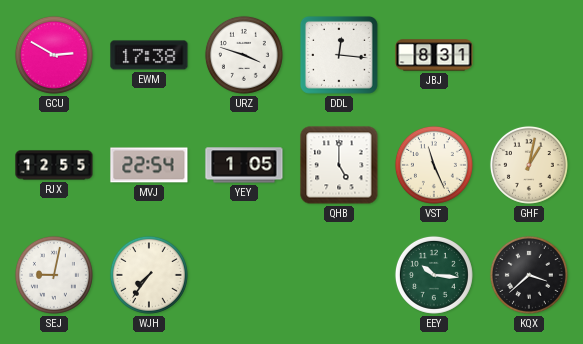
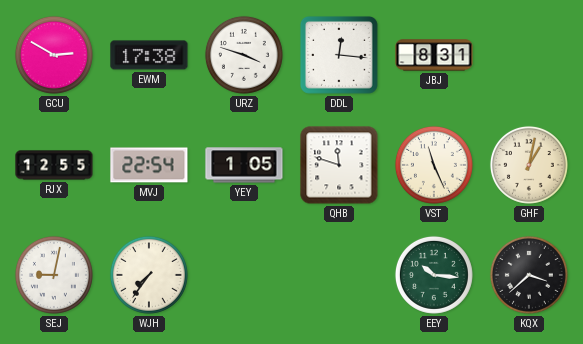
QHB: 5:00 -> 11:48
